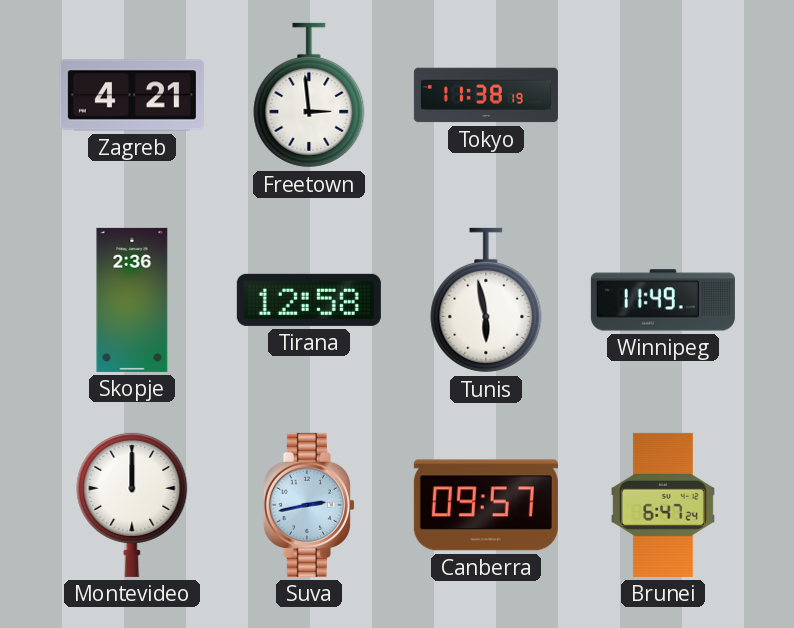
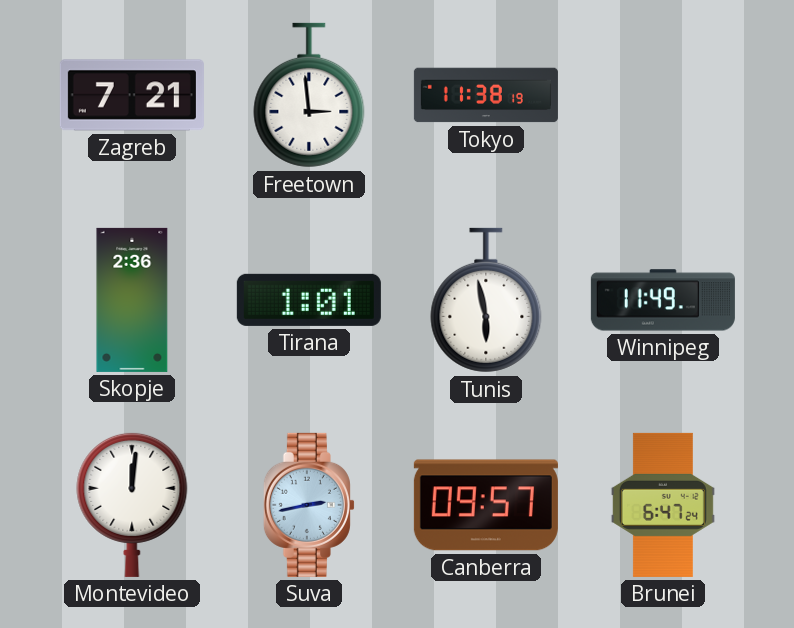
Zagreb: 4:21 -> 7:21
Tirana: 12:58 -> 1:01
Montevideo: 12:00 -> 12:01
